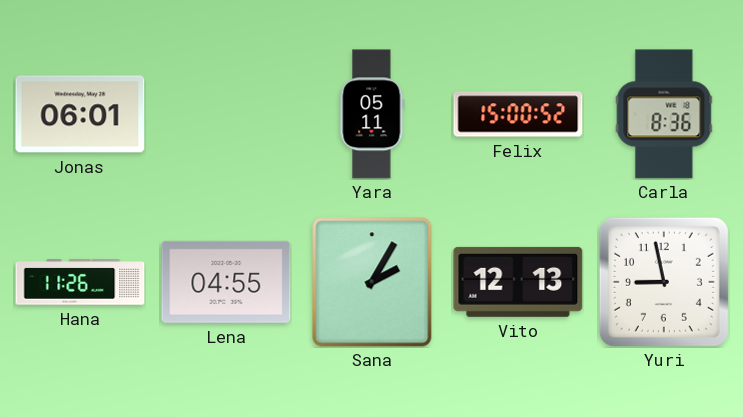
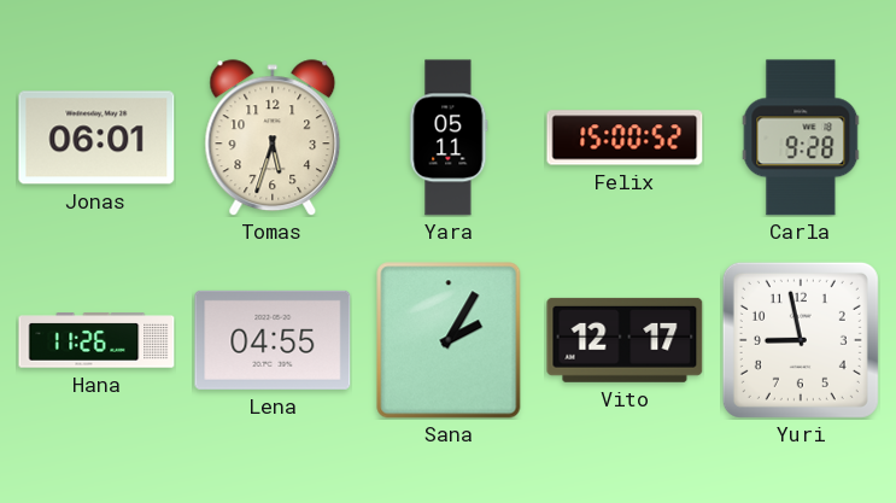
Tomas: none -> 5:33
Carla: 8:36 -> 9:28
Vito: 12:13 -> 12:17
